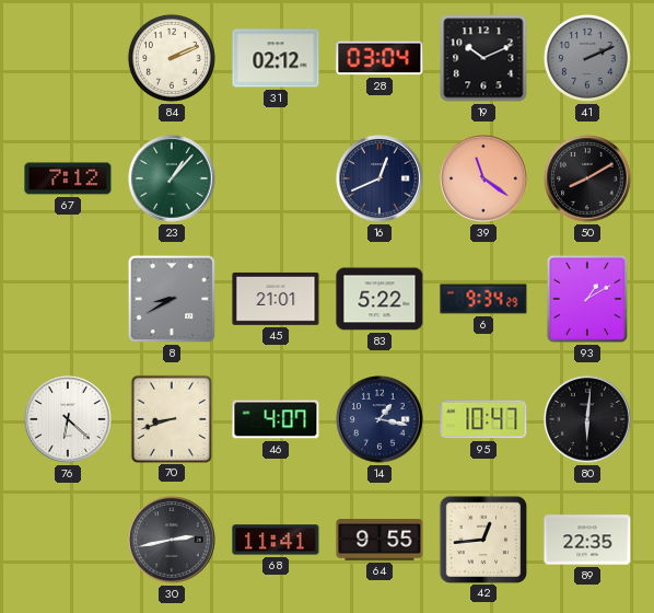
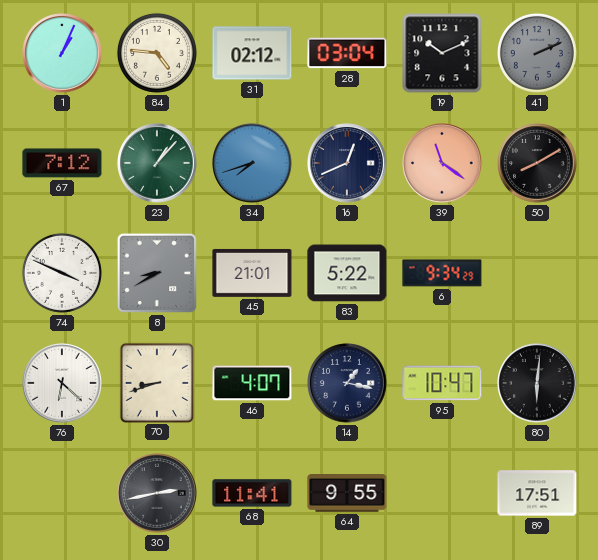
1: none -> 1:04
84: 2:11 -> 4:46
34: none -> 7:42
74: none -> 3:49
93: 1:10 -> none
42: 12:44 -> none
89: 22:35 -> 17:51
